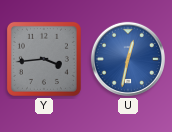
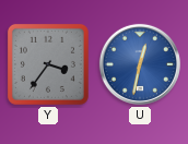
Y: 3:44 -> 3:36
